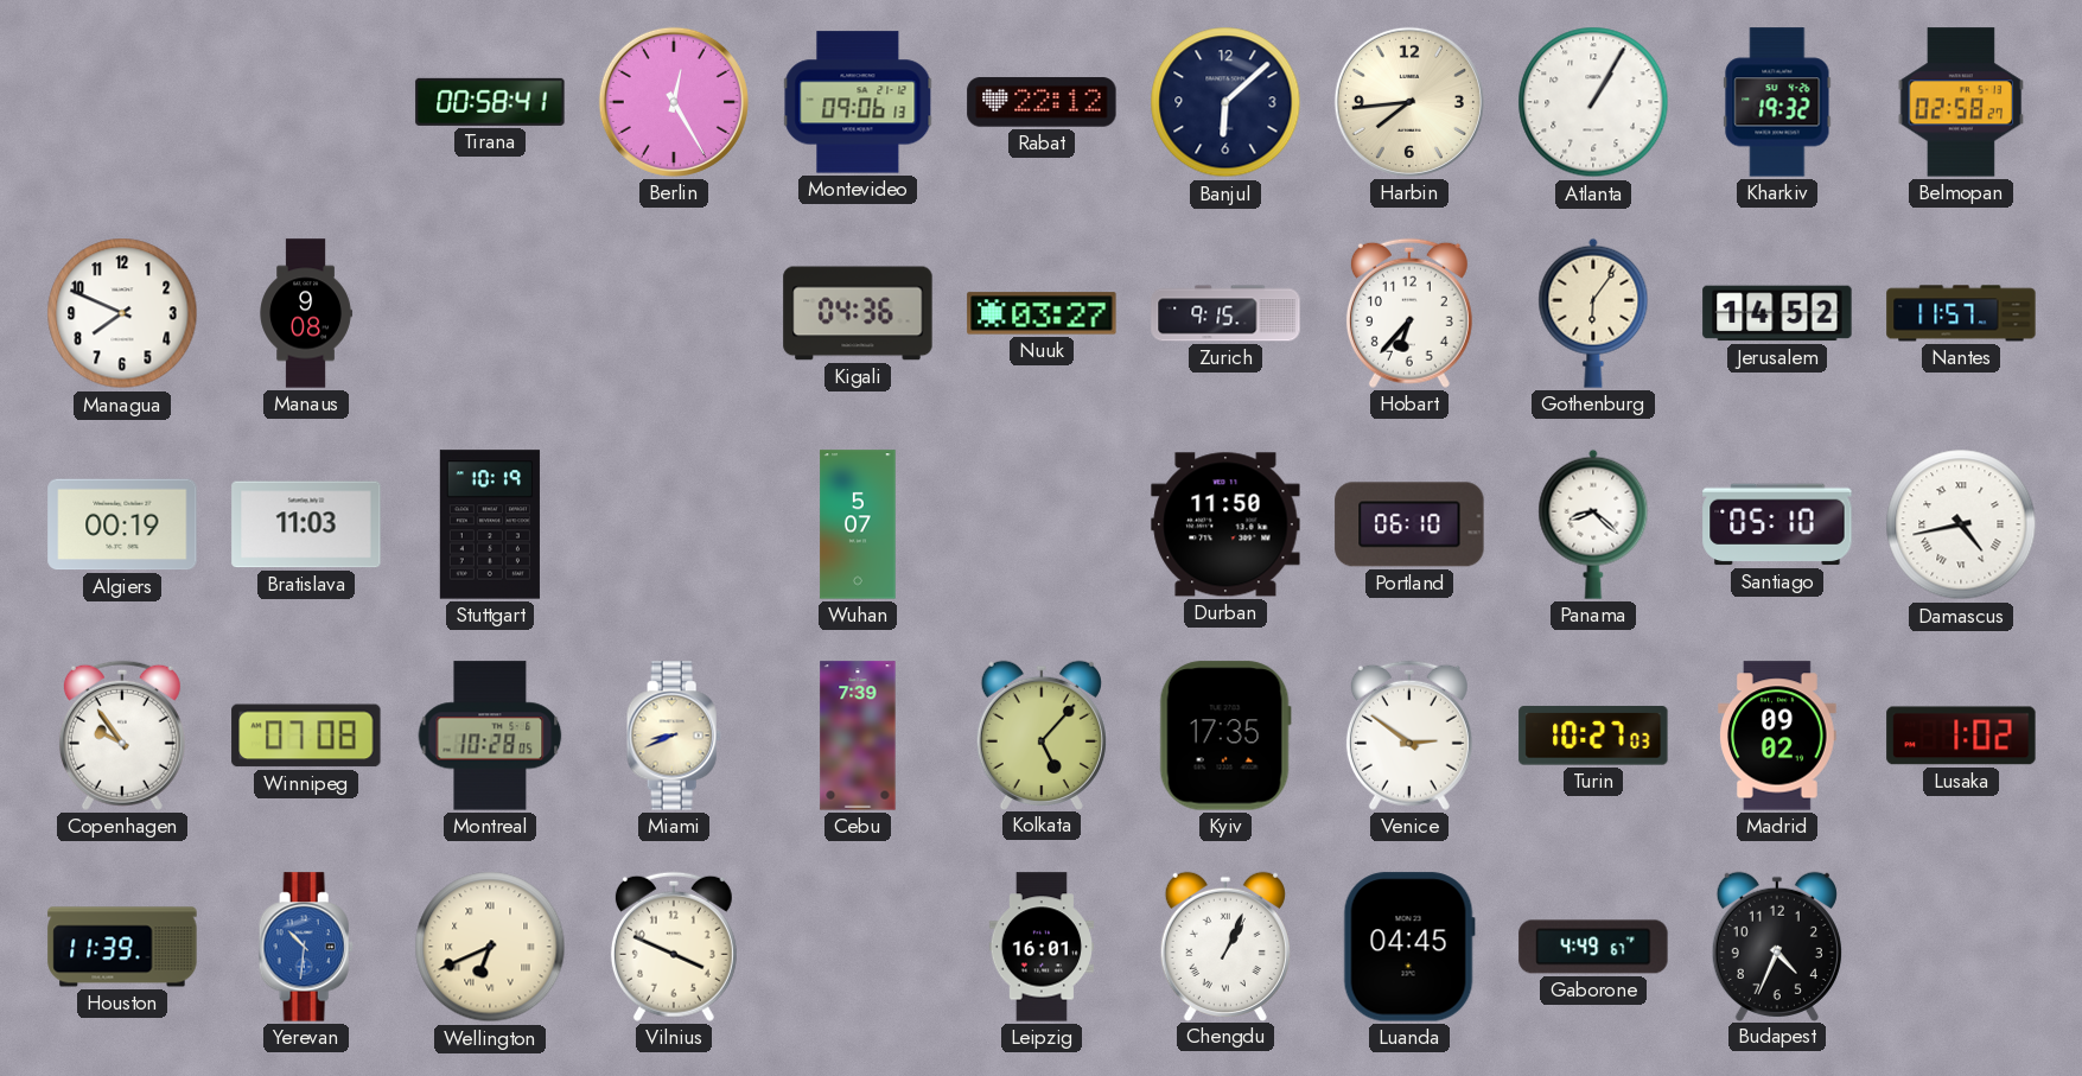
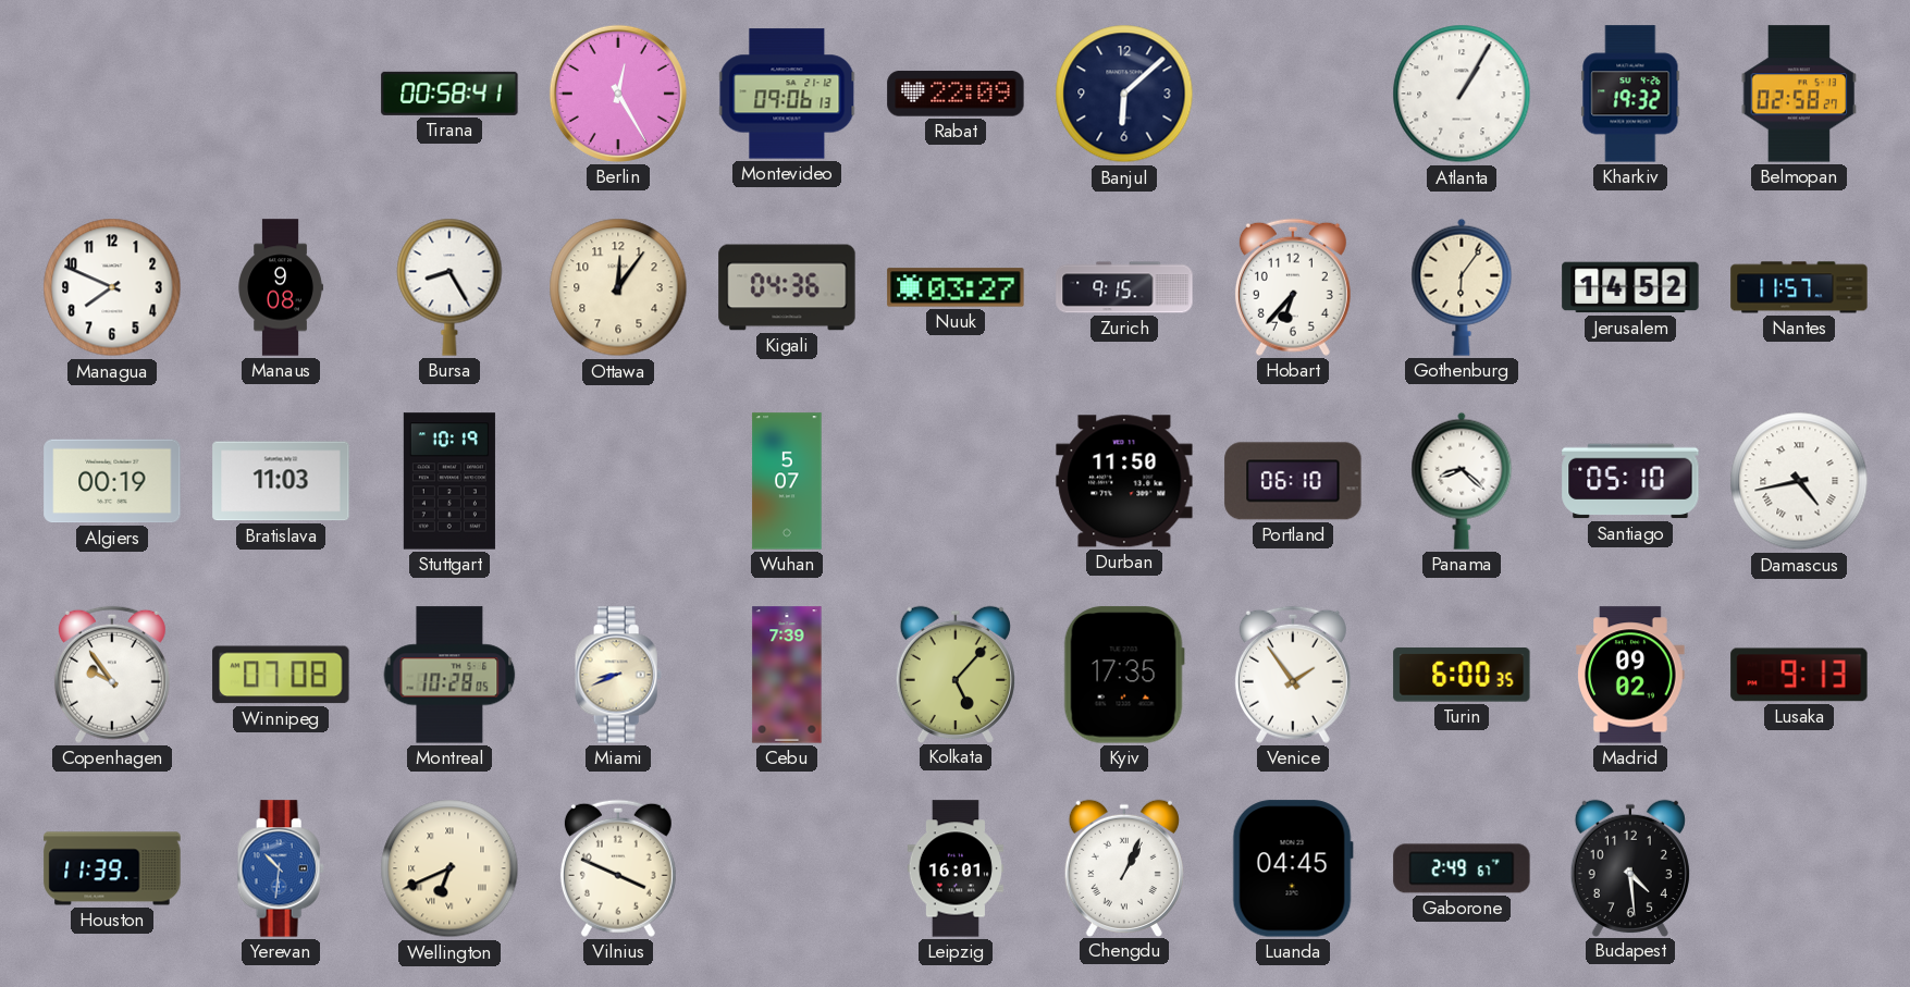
Rabat: 22:12 -> 22:09
Harbin: 7:44 -> none
Bursa: none -> 8:25
Ottawa: none -> 12:06
Venice: 2:51 -> 1:54
Turin: 10:27 -> 6:00
Lusaka: 1:02 -> 9:13
Gaborone: 4:49 -> 2:49
Budapest: 4:34 -> 4:29
